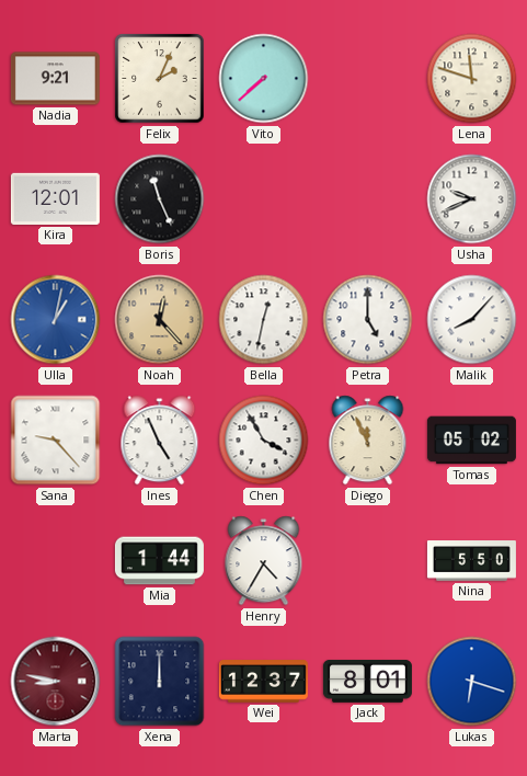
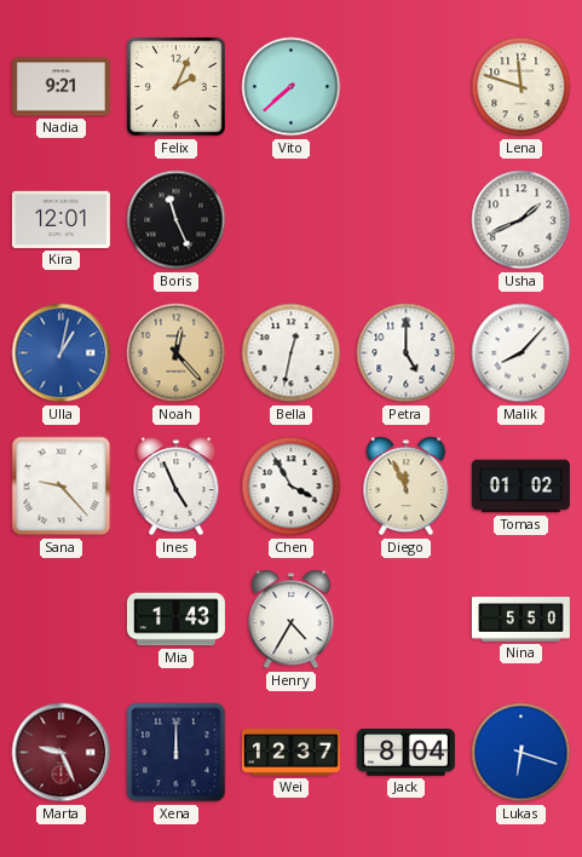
Usha: 9:41 -> 1:41
Tomas: 05:02 -> 01:02
Mia: 1:44 -> 1:43
Marta: 8:47 -> 9:26
Jack: 8:01 -> 8:04
